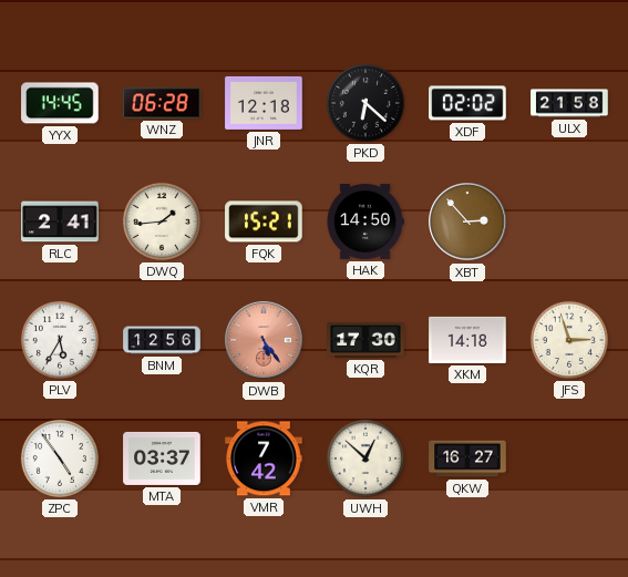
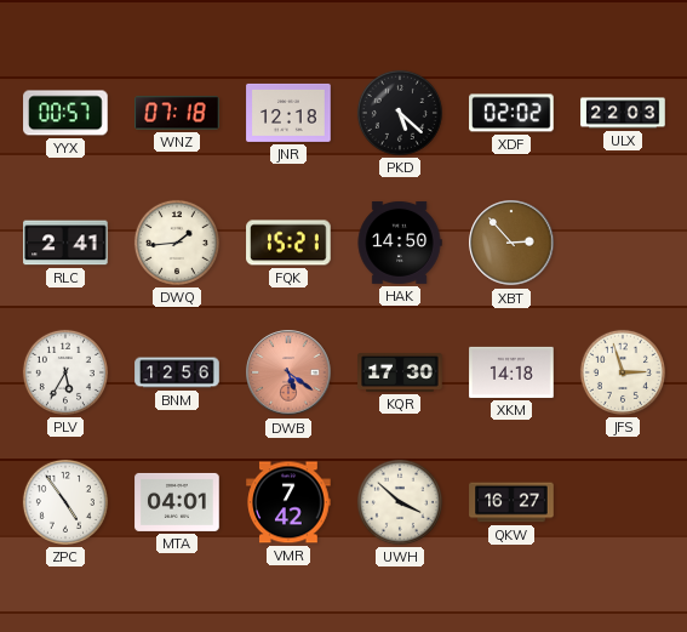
YYX: 14:45 -> 00:57
WNZ: 06:28 -> 07:18
PKD: 6:22 -> 5:22
ULX: 21:58 -> 22:03
DWB: 5:24 -> 5:21
MTA: 03:37 -> 04:01
UWH: 12:52 -> 3:52
